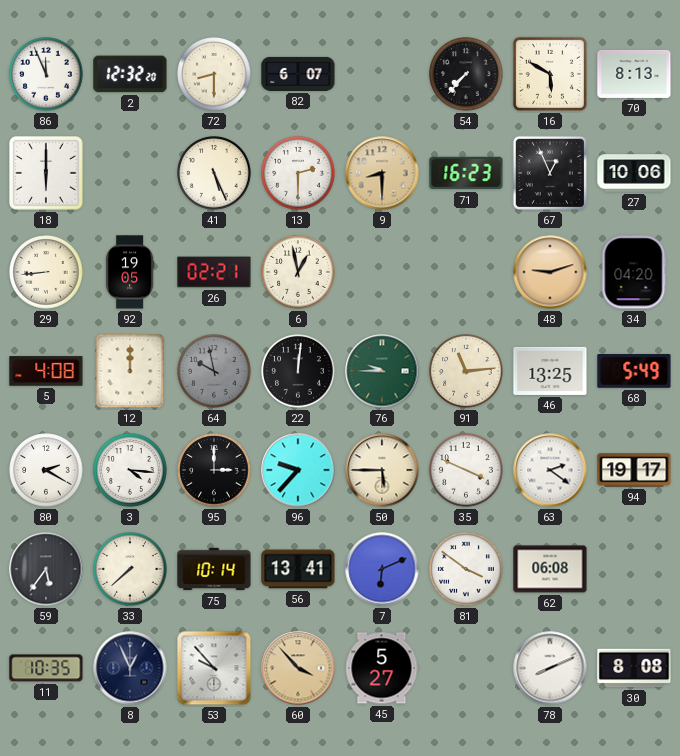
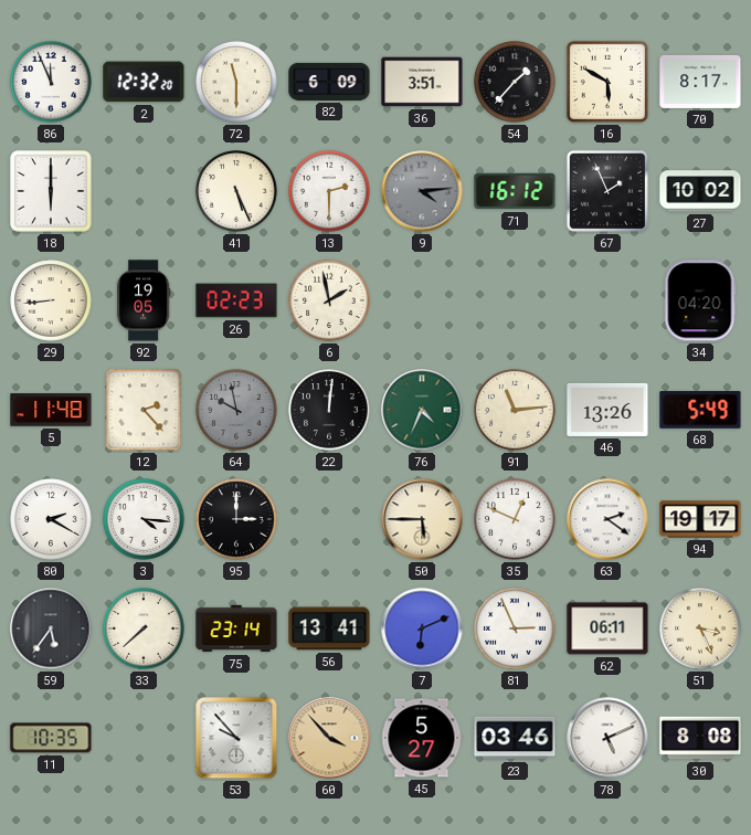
72: 8:30 -> 11:30
82: 6:07 -> 6:09
36: none -> 3:51
54: 7:37 -> 1:37
70: 8:13 -> 8:17
9: 8:30 -> 4:14
9 dial: champagne -> grey
71: 16:23 -> 16:12
67: 12:56 -> 1:56
27: 10:06 -> 10:02
26: 02:21 -> 02:23
6: 12:58 -> 1:58
48: 9:12 -> none
5: 4:08 -> 11:48
12: 12:00 -> 2:23
76: 9:45 -> 4:34
46: 13:25 -> 13:26
96: 9:37 -> none
35: 3:49 -> 12:49
75: 10:14 -> 23:14
81: 3:51 -> 2:56
62: 06:08 -> 06:11
51: none -> 3:26
8: 12:56 -> none
23: none -> 03:46
78: 8:11 -> 5:11
